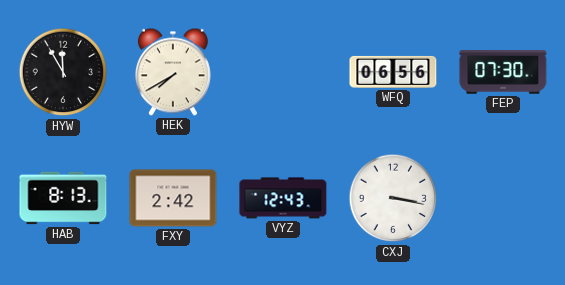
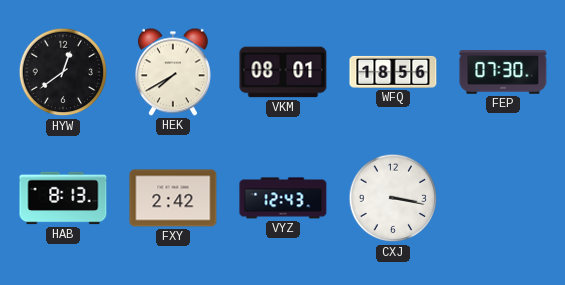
HYW: 11:55 -> 12:39
VKM: none -> 08:01
WFQ: 06:56 -> 18:56
